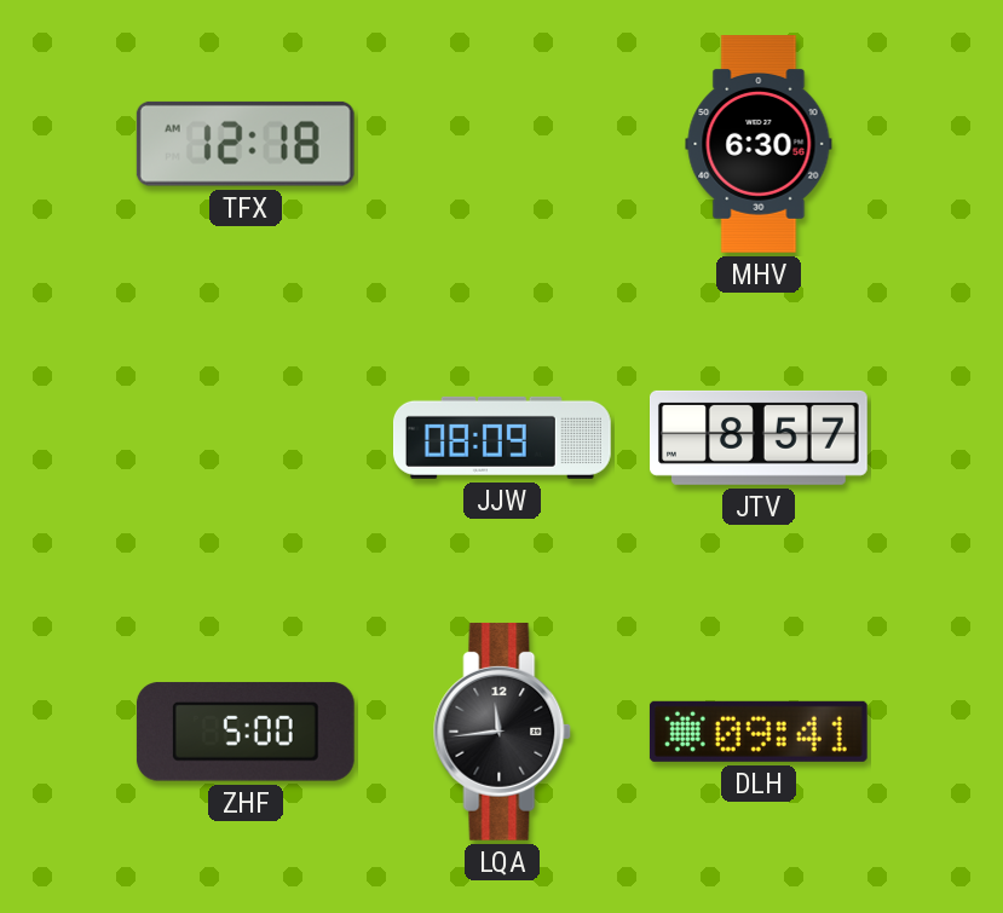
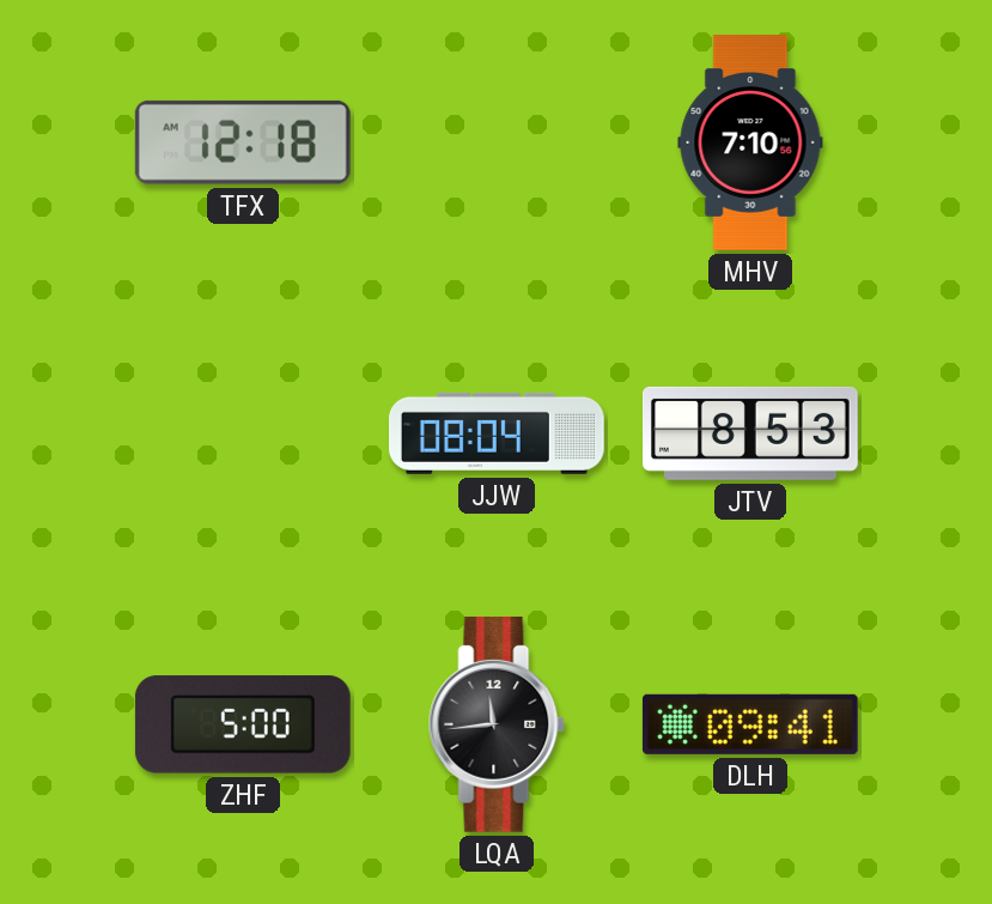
MHV: 6:30 -> 7:10
JJW: 08:09 -> 08:04
JTV: 8:57 -> 8:53
